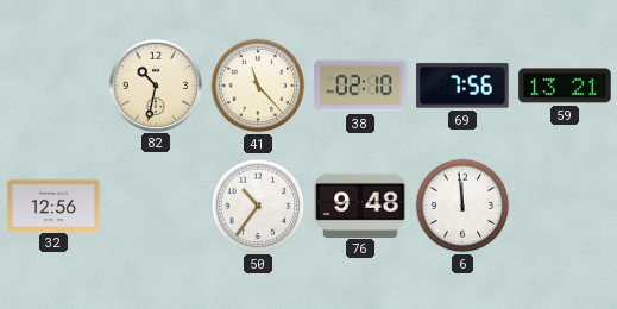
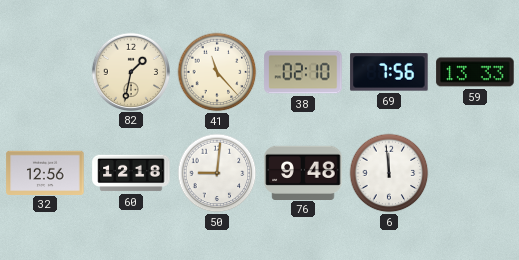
82: 10:32 -> 1:32
59: 13:21 -> 13:33
60: none -> 12:18
50: 10:36 -> 9:01
